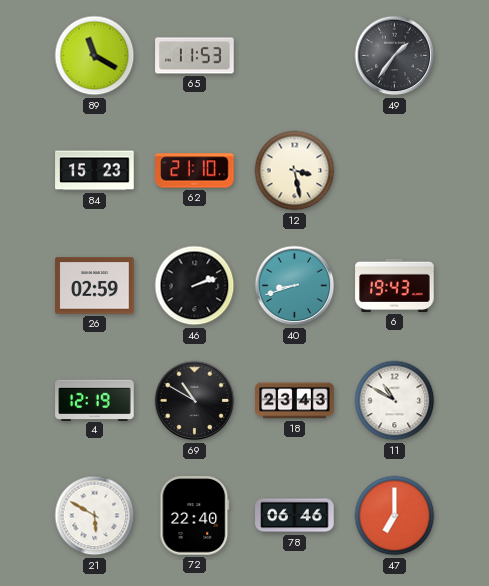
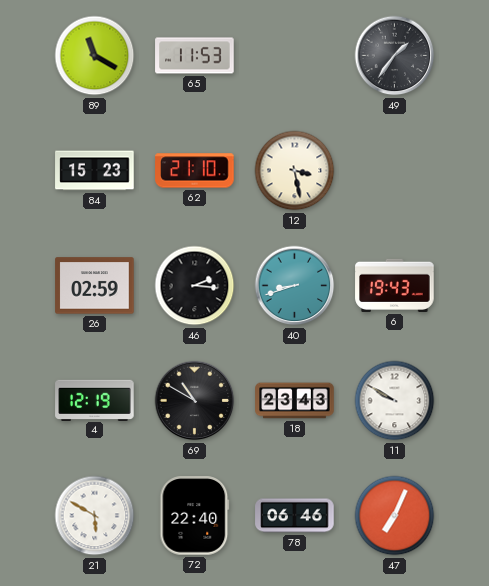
46: 2:12 -> 2:16
11: 10:50 -> 9:50
47: 7:00 -> 7:04
